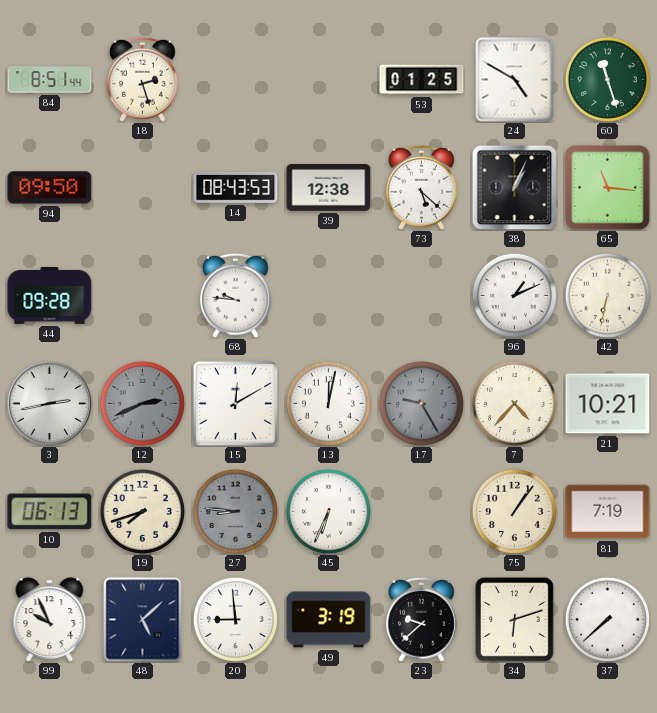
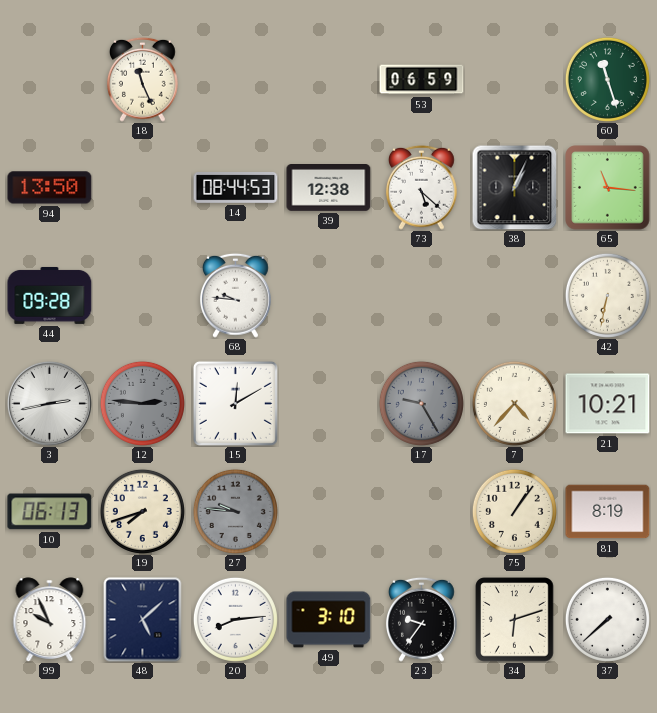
84: 8:51 -> none
18: 2:27 -> 11:26
53: 01:25 -> 06:59
24: 4:50 -> none
94: 09:50 -> 13:50
14: 08:43 -> 08:44
96: 1:11 -> none
12: 2:41 -> 2:46
13: 12:02 -> none
27: 8:46 -> 9:46
45: 6:34 -> none
81: 7:19 -> 8:19
20: 8:59 -> 8:14
49: 3:19 -> 3:10
23: 9:38 -> 9:36
